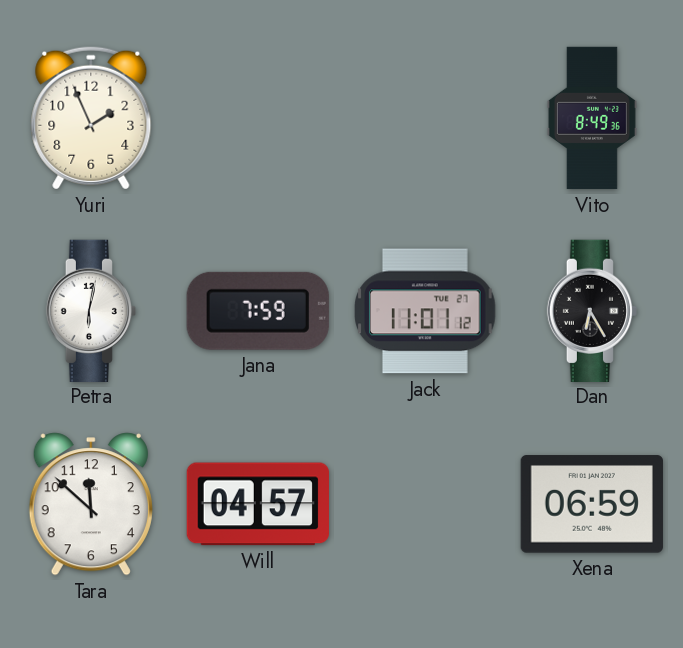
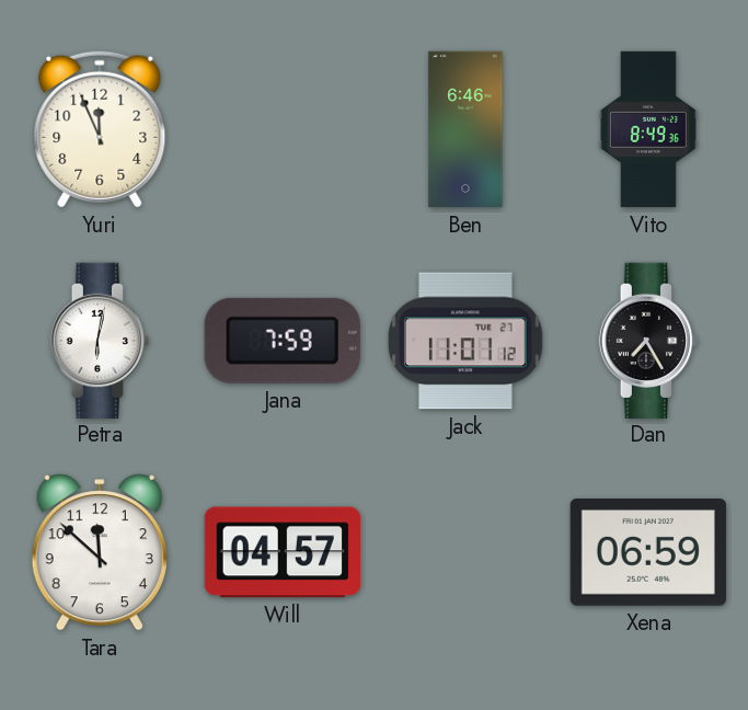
Yuri: 1:56 -> 11:56
Ben: none -> 6:46
Dan: 6:25 -> 7:25
